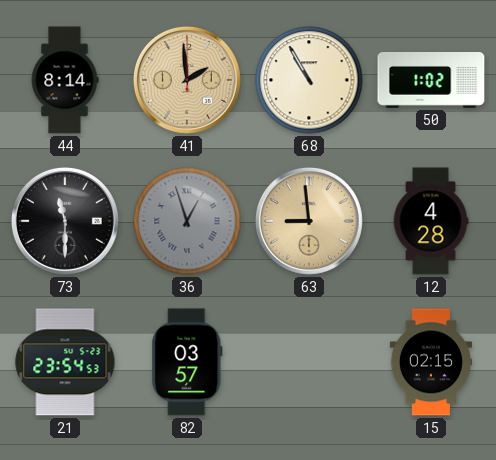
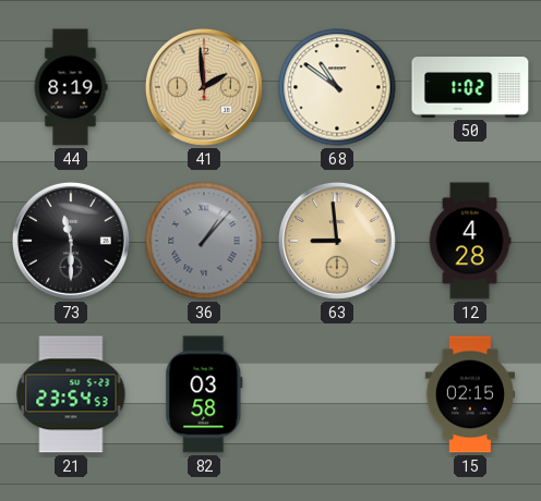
44: 8:14 -> 8:19
68: 10:55 -> 10:51
36: 12:57 -> 1:07
82: 03:57 -> 03:58
